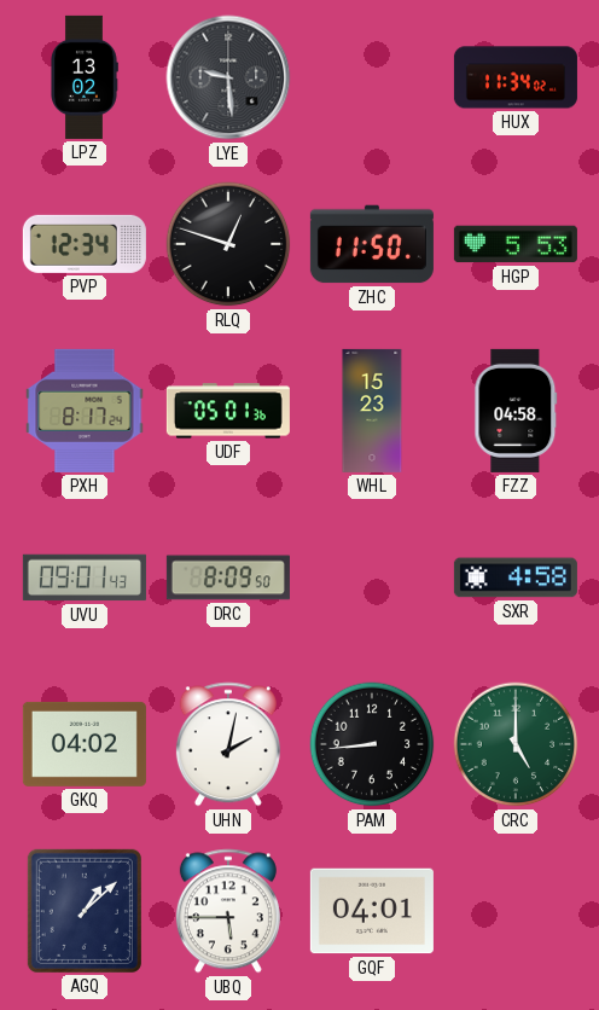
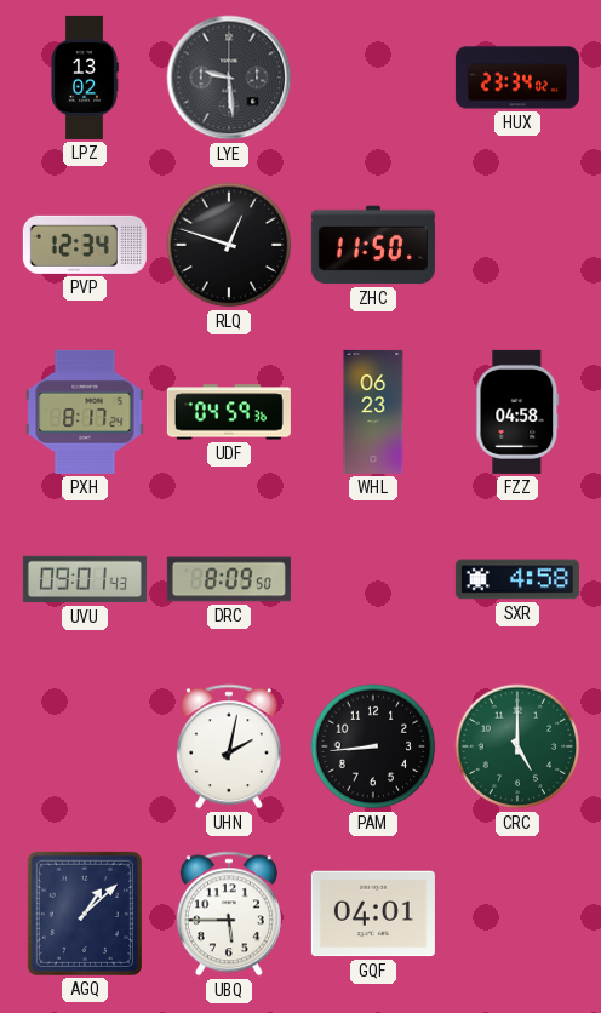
HUX: 11:34 -> 23:34
HGP: 5:53 -> none
UDF: 05:01 -> 04:59
WHL: 15:23 -> 06:23
GKQ: 04:02 -> none
